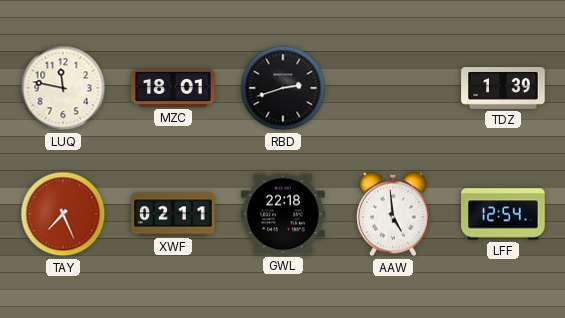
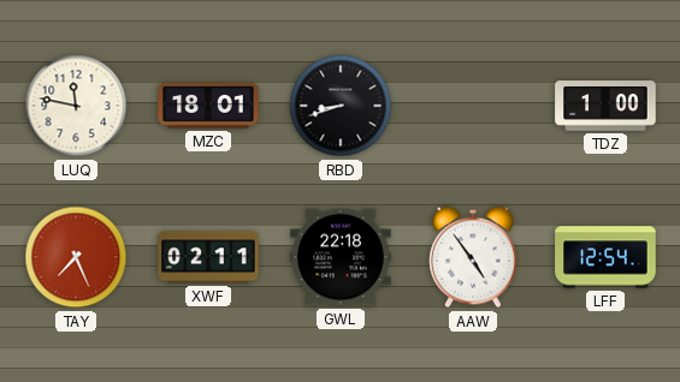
RBD: 2:42 -> 8:42
TDZ: 1:39 -> 1:00
AAW: 4:59 -> 4:54
